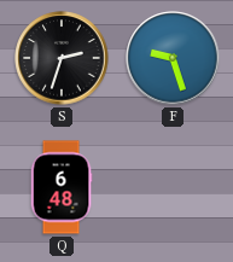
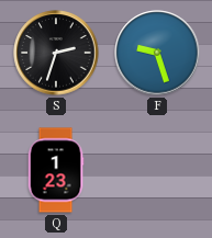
Q: 6:48 -> 1:23
